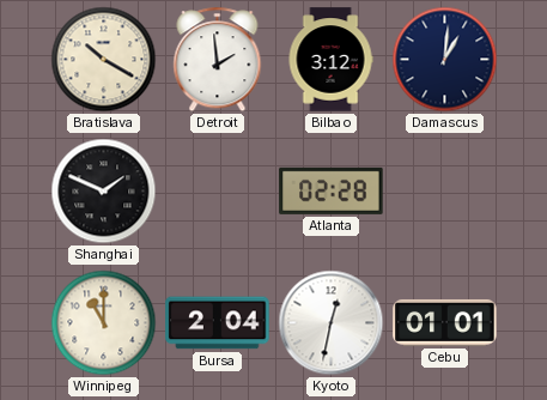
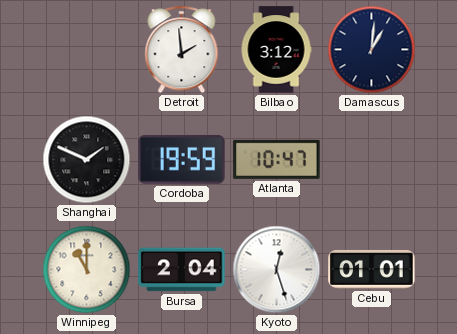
Bratislava: 10:20 -> none
Cordoba: none -> 19:59
Atlanta: 02:28 -> 10:47
Kyoto: 12:32 -> 12:27
